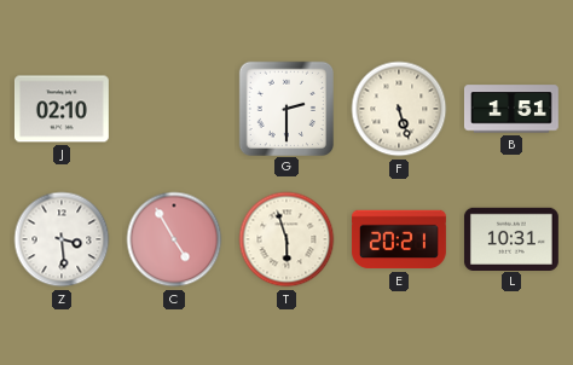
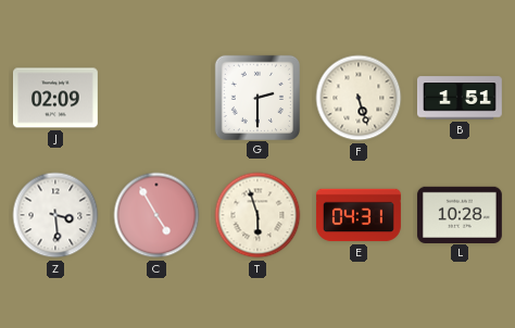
J: 02:10 -> 02:09
E: 20:21 -> 04:31
L: 10:31 -> 10:28
